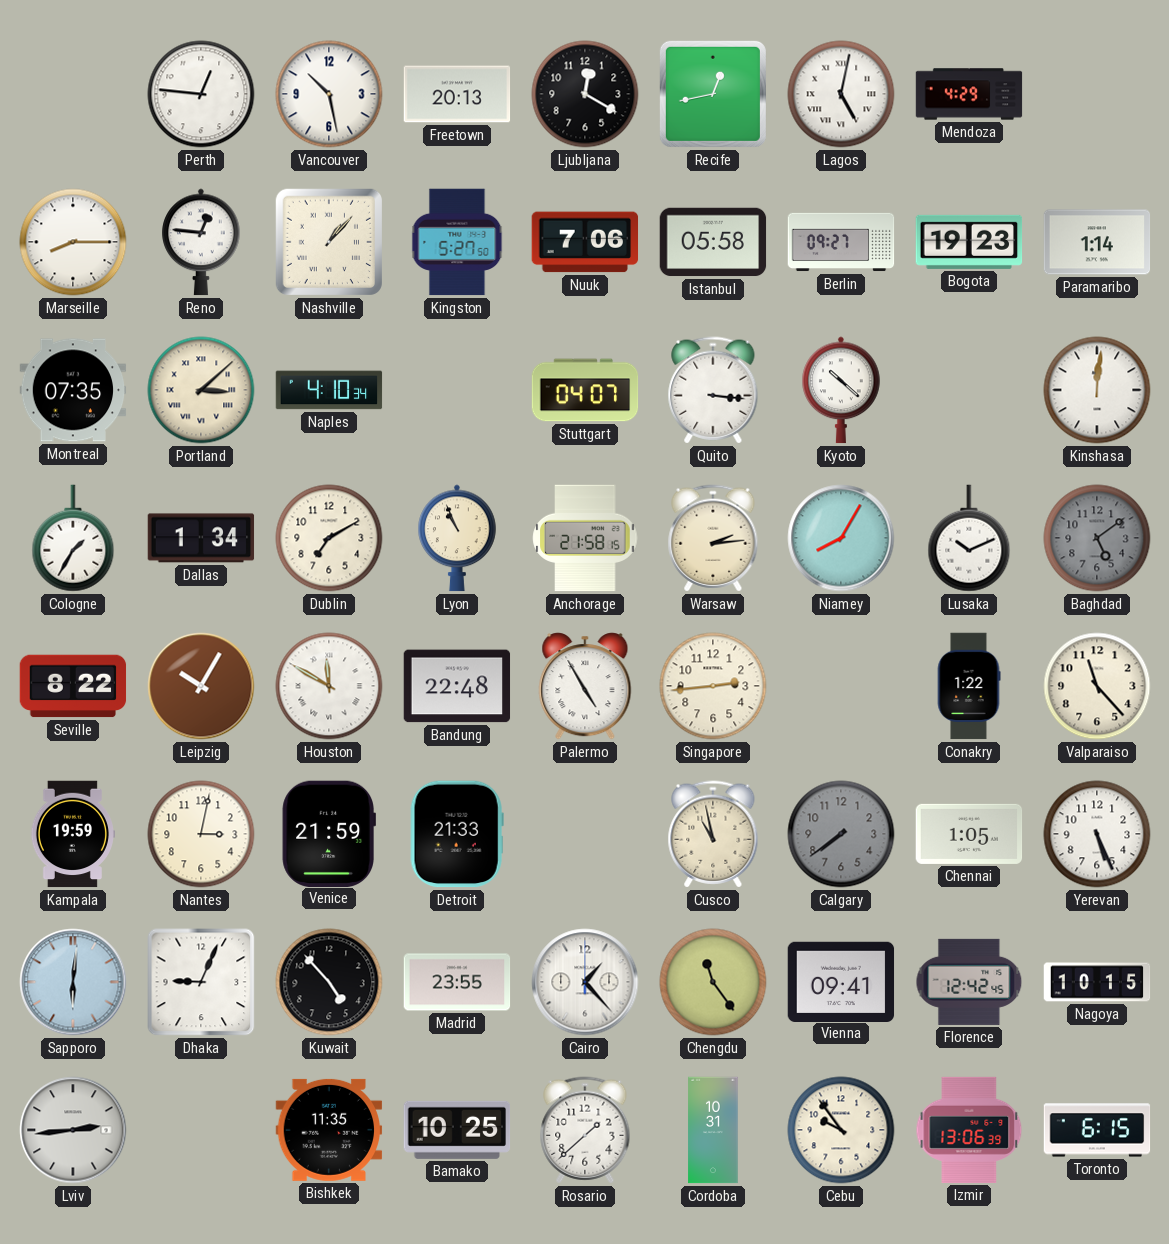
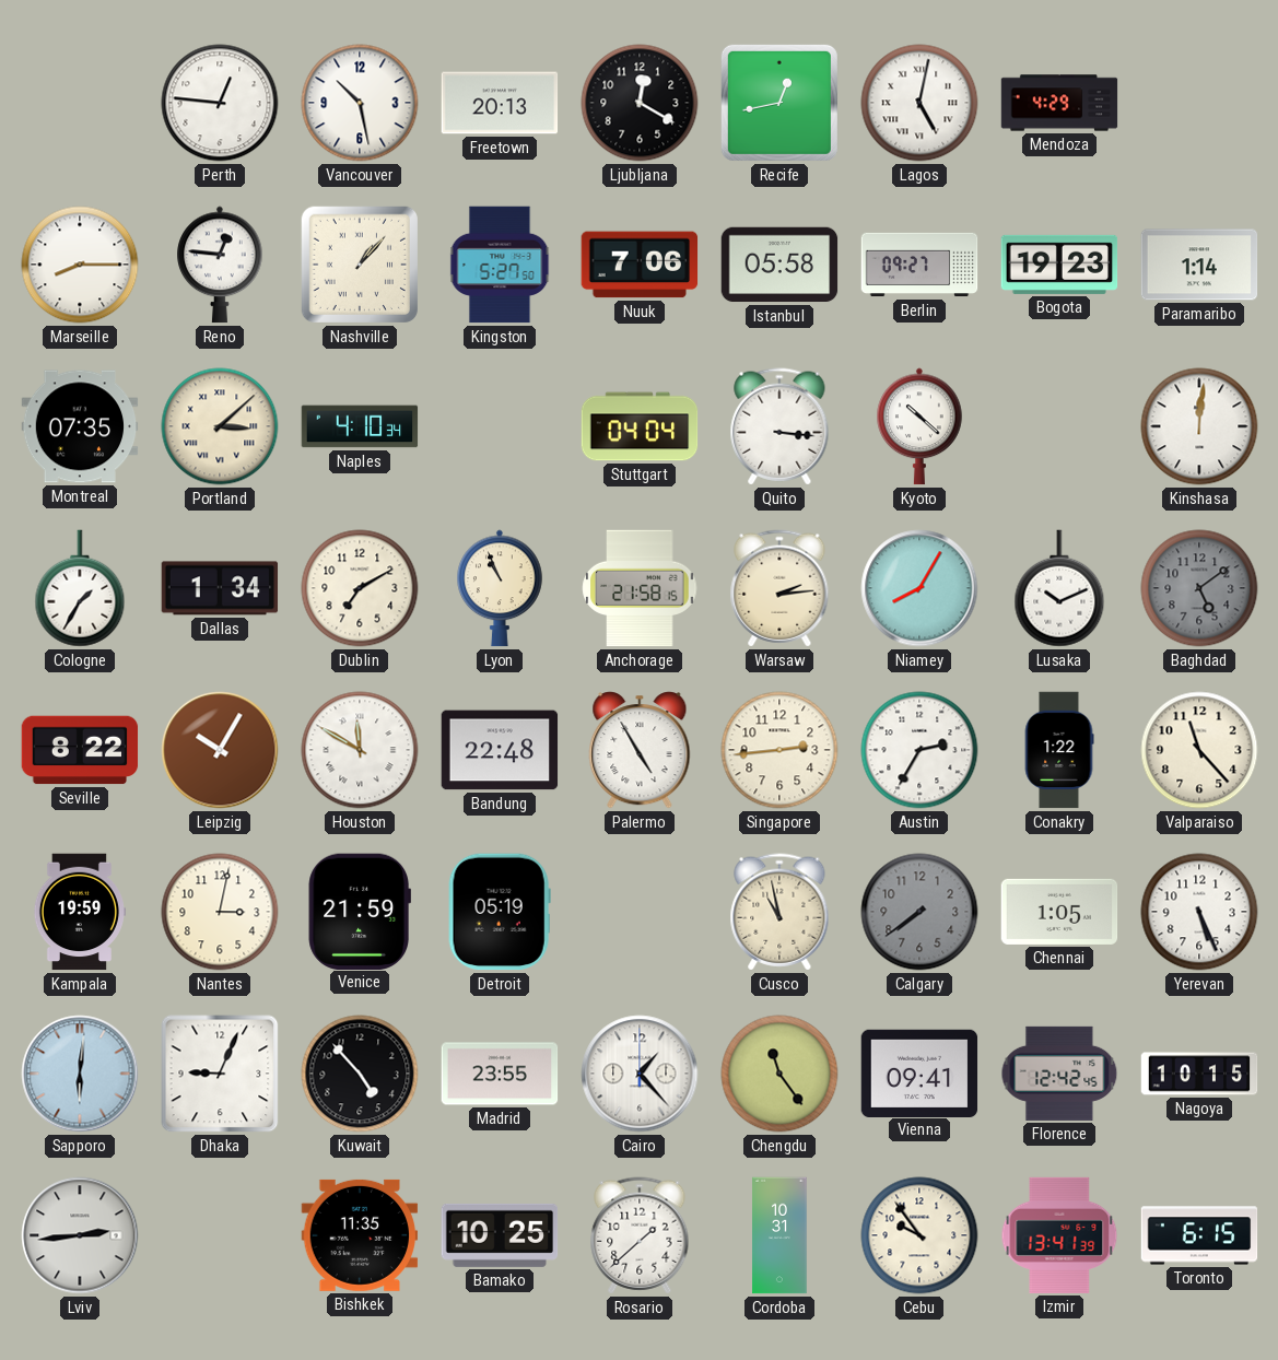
Stuttgart: 04:07 -> 04:04
Austin: none -> 2:35
Detroit: 21:33 -> 05:19
Izmir: 13:06 -> 13:41
